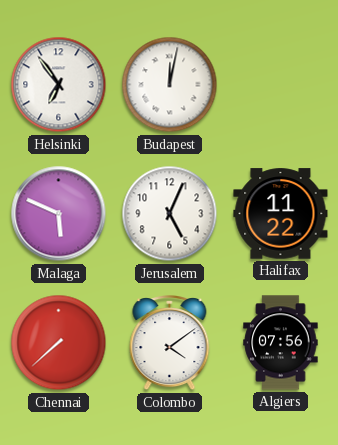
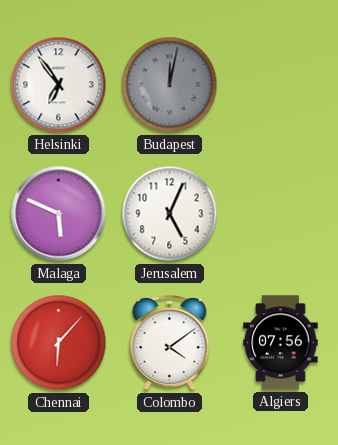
Budapest dial: white -> grey
Halifax: 11:22 -> none
Chennai: 7:38 -> 6:07
